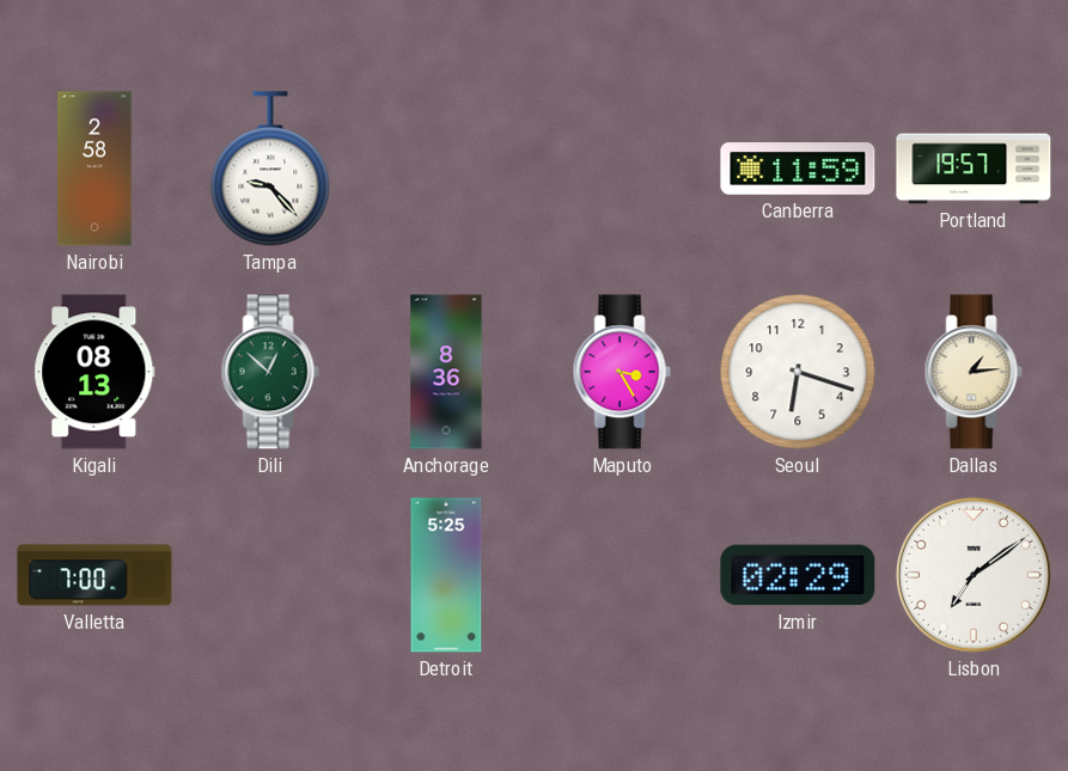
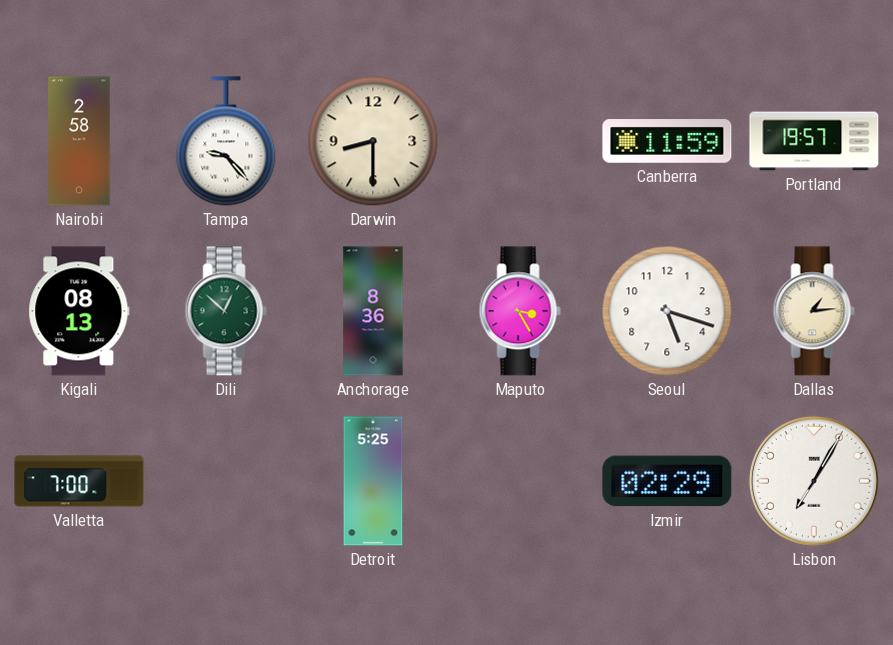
Darwin: none -> 8:30
Seoul: 6:18 -> 5:18
Lisbon: 7:09 -> 7:05
